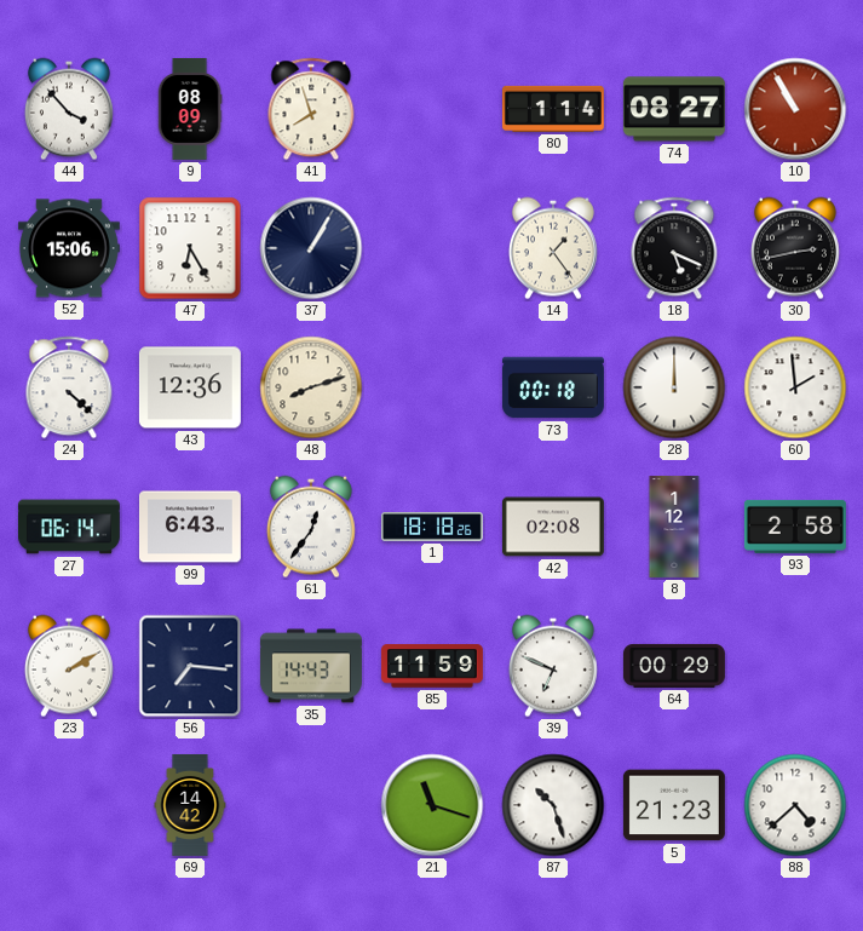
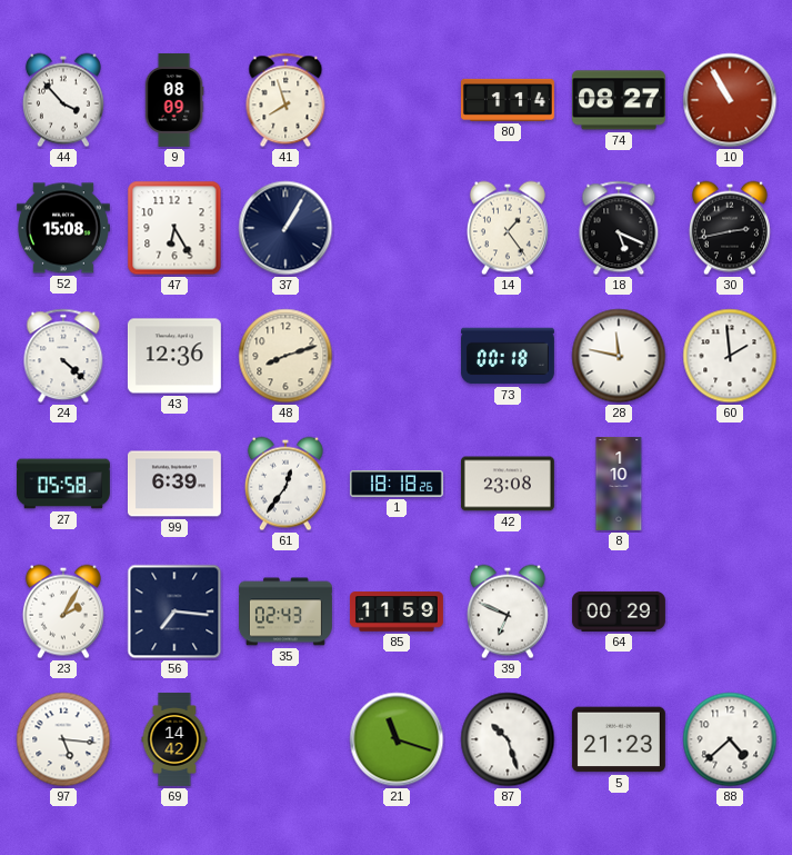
52: 15:06 -> 15:08
28: 12:00 -> 11:47
27: 06:14 -> 05:58
99: 6:43 -> 6:39
42: 02:08 -> 23:08
8: 1:12 -> 1:10
93: 2:58 -> none
23: 2:10 -> 2:05
35: 14:43 -> 02:43
97: none -> 5:16
